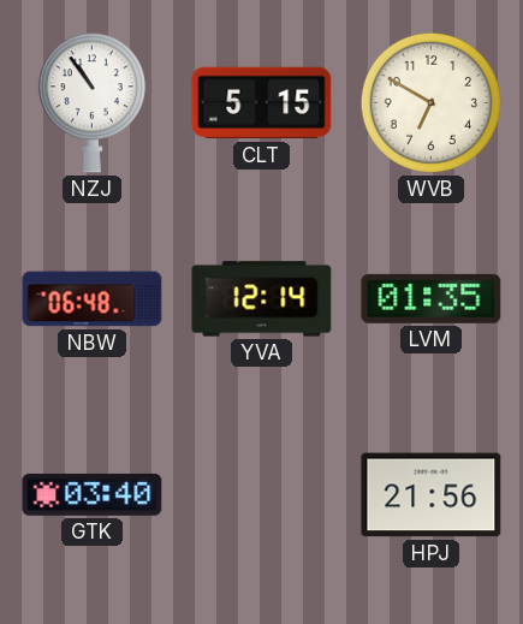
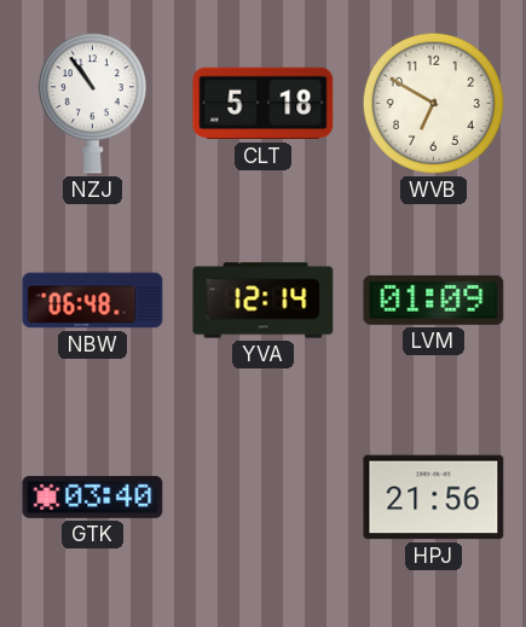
CLT: 5:15 -> 5:18
LVM: 01:35 -> 01:09
